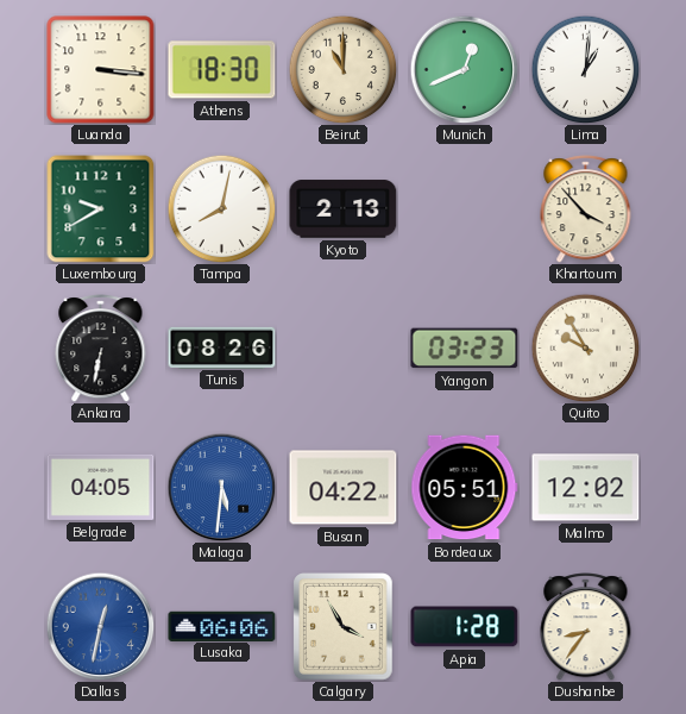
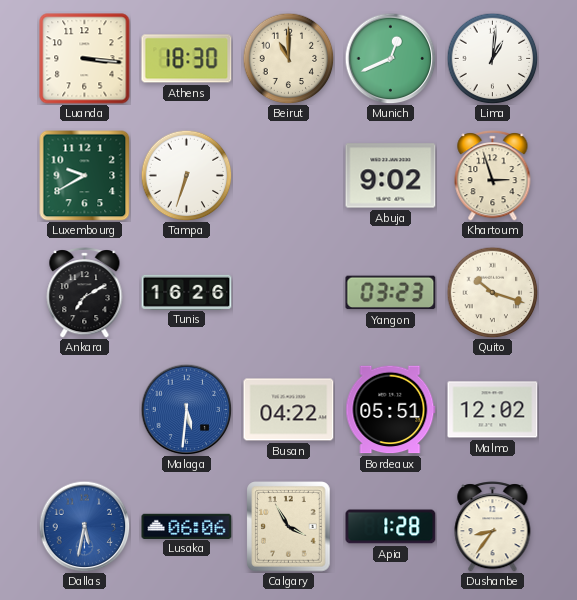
Tampa: 8:02 -> 6:33
Kyoto: 2:13 -> none
Abuja: none -> 9:02
Khartoum: 3:53 -> 2:57
Ankara: 6:32 -> 7:10
Tunis: 08:26 -> 16:26
Quito: 9:55 -> 10:18
Belgrade: 04:05 -> none
Dallas: 12:32 -> 5:32
